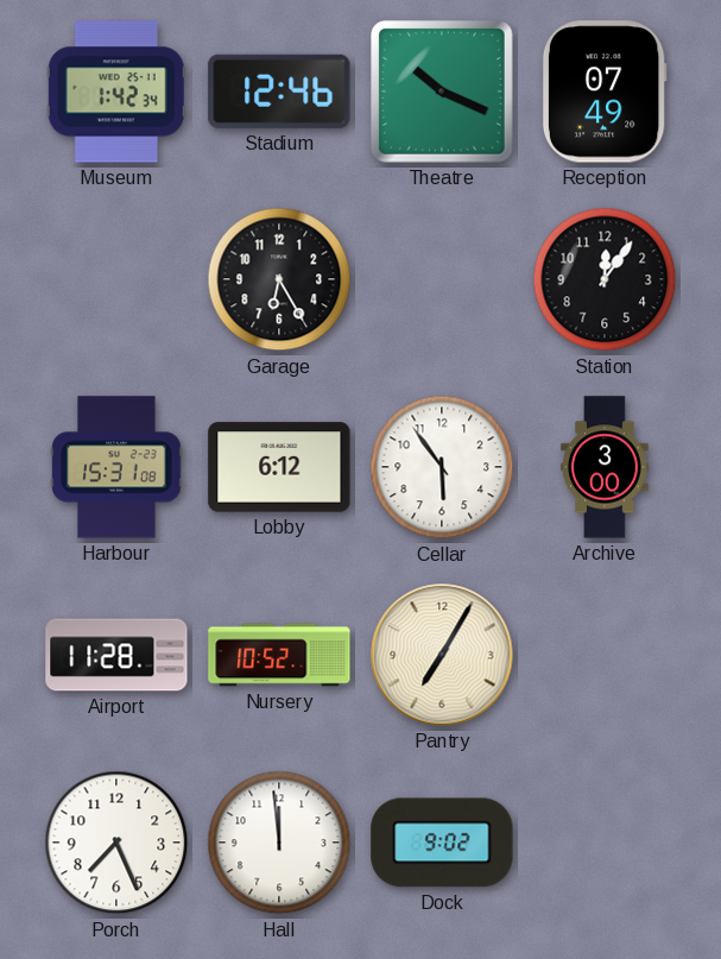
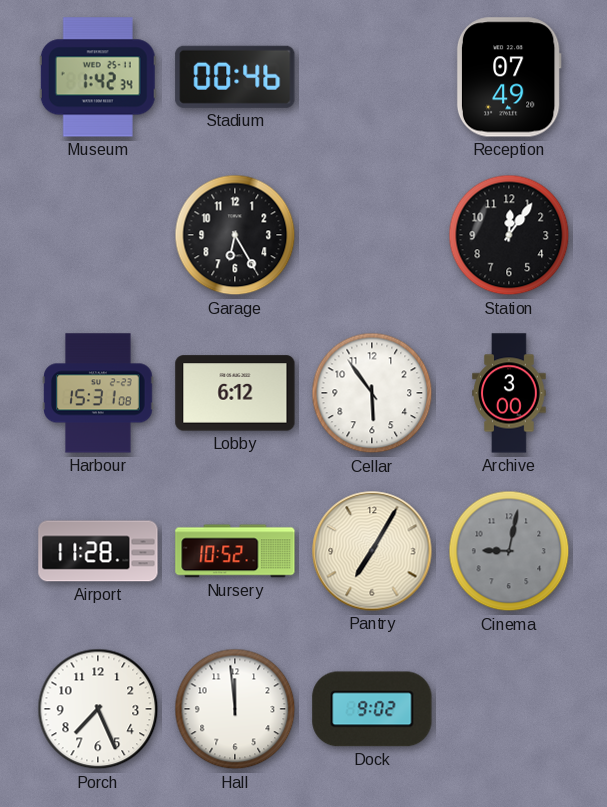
Stadium: 12:46 -> 00:46
Theatre: 10:19 -> none
Cinema: none -> 9:02
